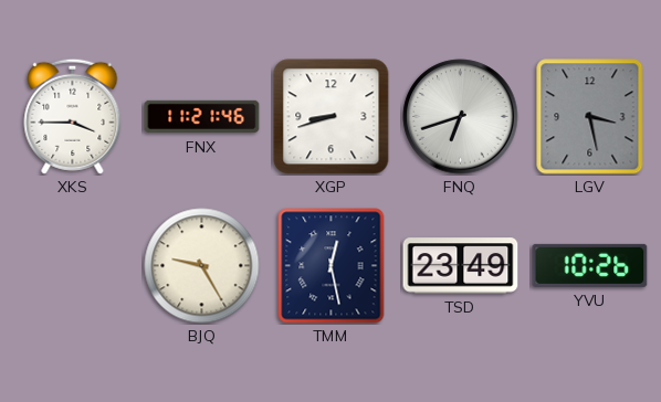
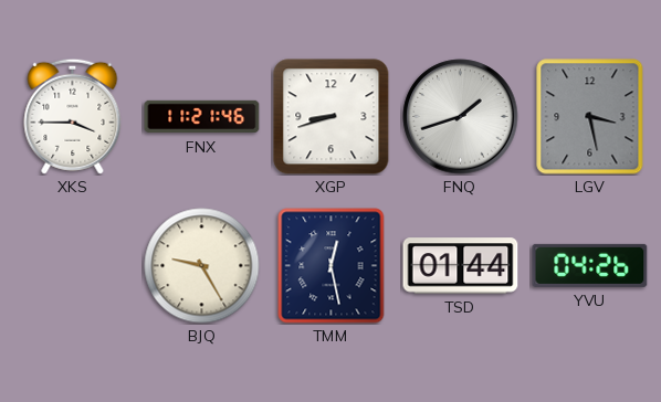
FNQ: 6:42 -> 1:42
TSD: 23:49 -> 01:44
YVU: 10:26 -> 04:26
